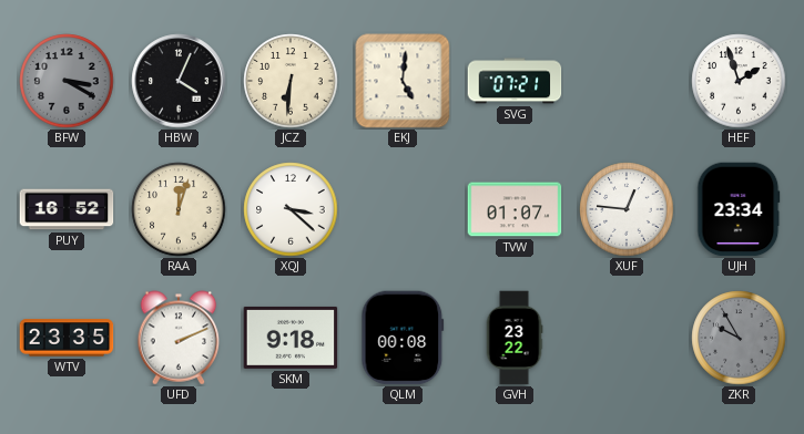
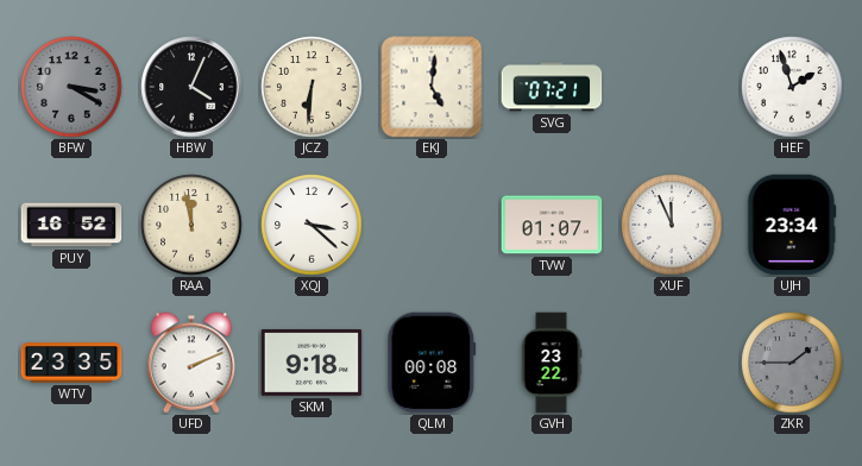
RAA: 12:03 -> 11:58
XUF: 12:46 -> 11:56
ZKR: 9:55 -> 1:45
